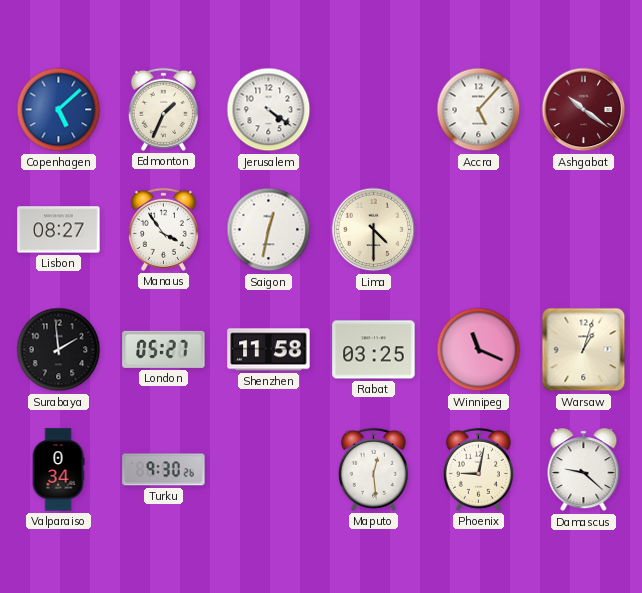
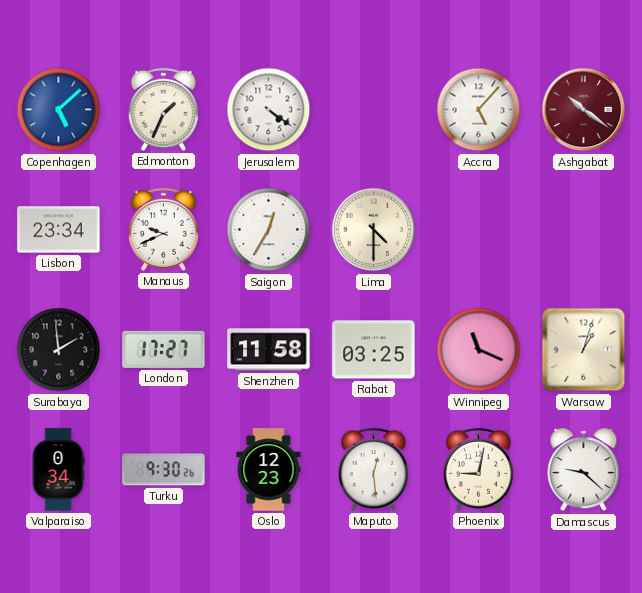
Lisbon: 08:27 -> 23:34
Manaus: 3:54 -> 9:41
Saigon: 12:32 -> 12:35
London: 05:27 -> 17:27
Oslo: none -> 12:23
